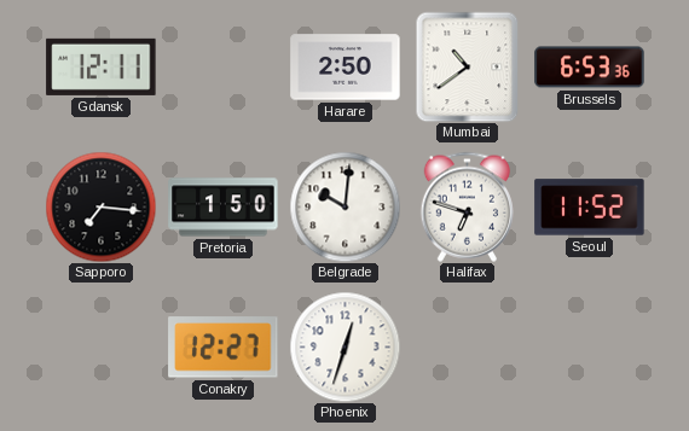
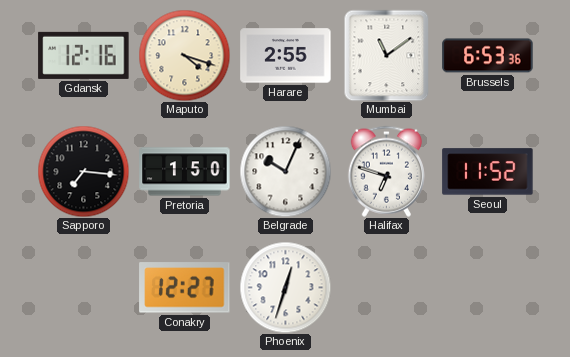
Gdansk: 12:11 -> 12:16
Maputo: none -> 4:18
Harare: 2:50 -> 2:55
Mumbai: 10:39 -> 11:09
Belgrade: 10:01 -> 10:04
